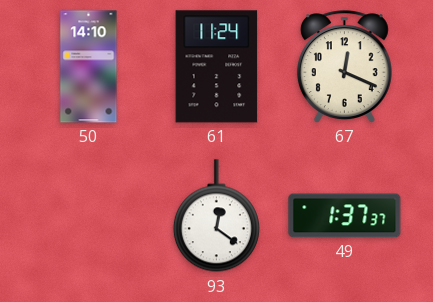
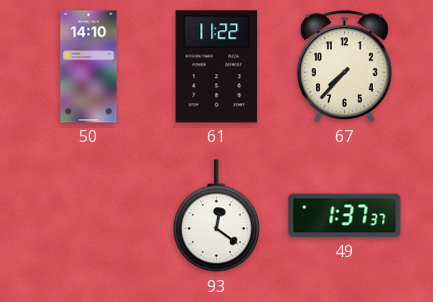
61: 11:24 -> 11:22
67: 12:19 -> 7:37
